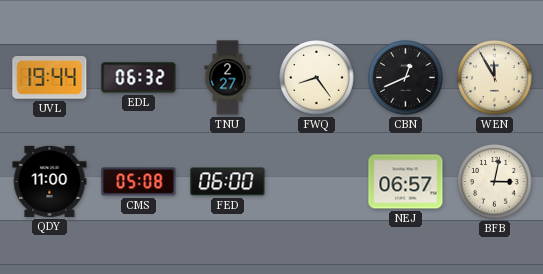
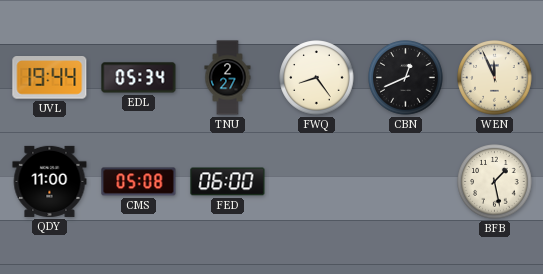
EDL: 06:32 -> 05:34
WEN: 11:55 -> 11:56
NEJ: 06:57 -> none
BFB: 3:02 -> 1:28
